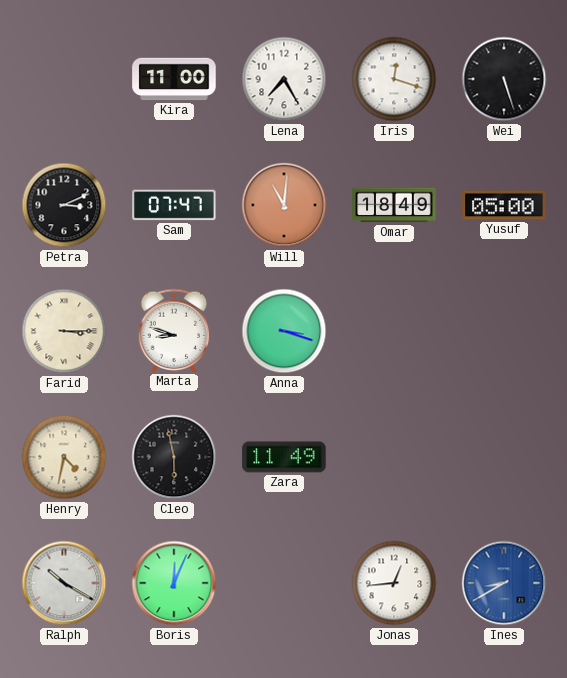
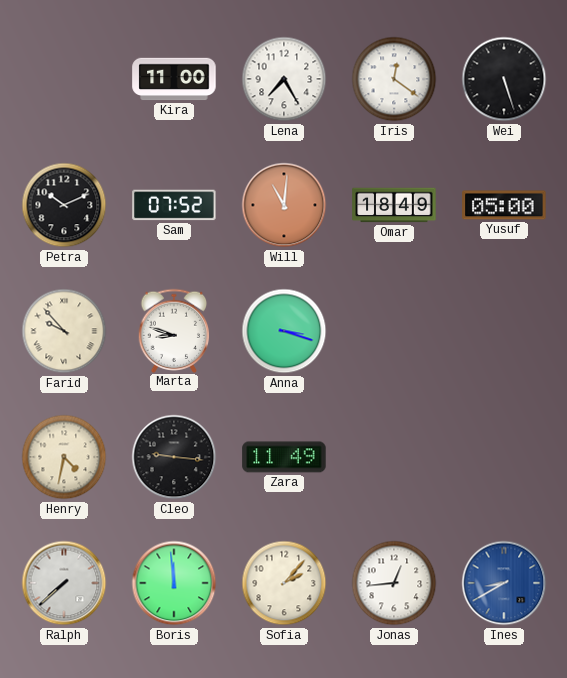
Iris: 12:18 -> 12:21
Petra: 3:11 -> 10:11
Sam: 07:47 -> 07:52
Farid: 3:15 -> 9:53
Cleo: 5:58 -> 9:16
Ralph: 10:20 -> 7:38
Boris: 12:04 -> 11:59
Sofia: none -> 2:07
